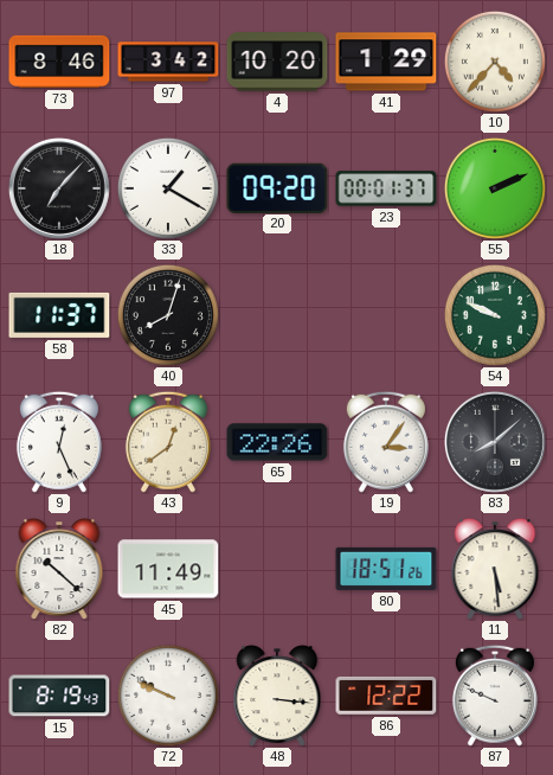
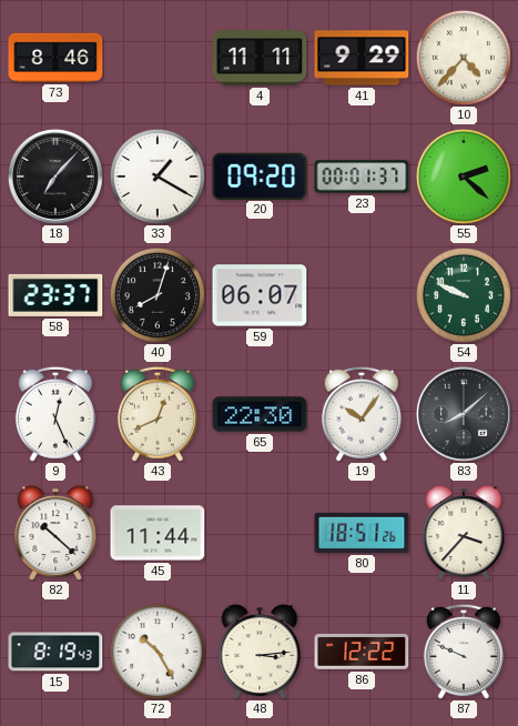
97: 3:42 -> none
4: 10:20 -> 11:11
41: 1:29 -> 9:29
55: 2:11 -> 2:22
58: 11:37 -> 23:37
59: none -> 06:07
43: 12:39 -> 12:41
65: 22:26 -> 22:30
19: 3:06 -> 10:06
45: 11:49 -> 11:44
11: 5:29 -> 3:37
72: 9:49 -> 10:25
48: 3:16 -> 3:14
